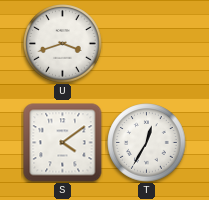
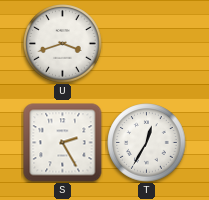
S: 4:09 -> 2:25
